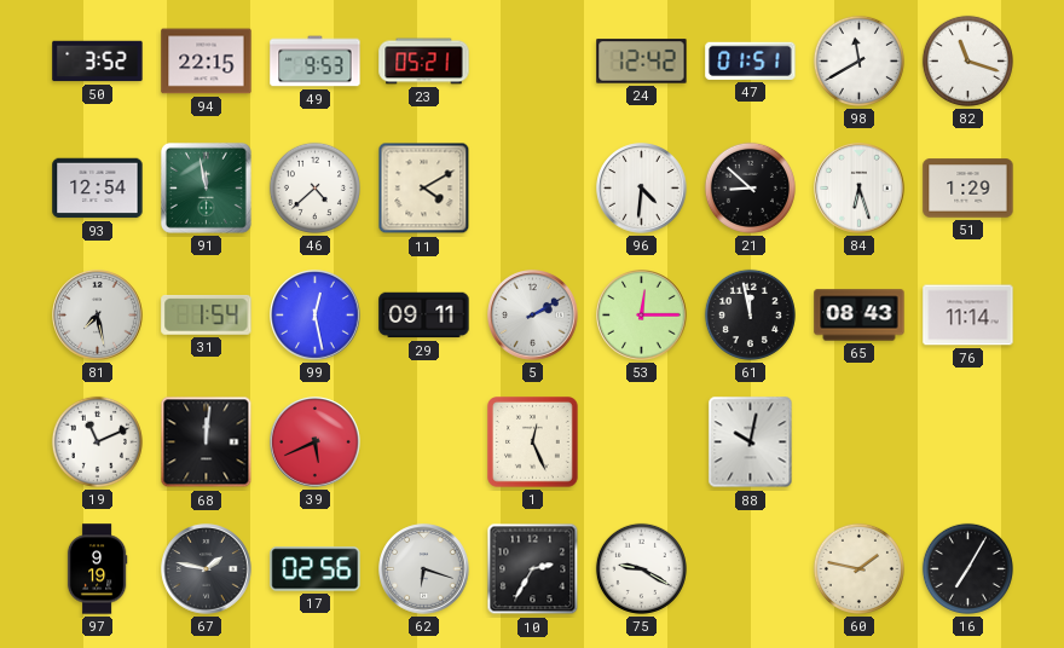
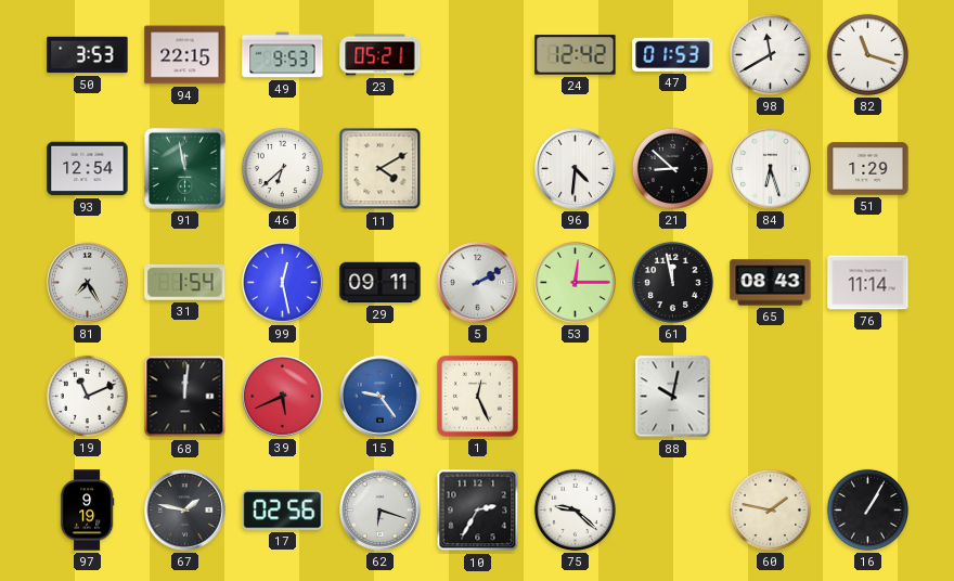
50: 3:52 -> 3:53
47: 01:51 -> 01:53
46: 4:38 -> 6:38
81: 7:28 -> 7:25
15: none -> 9:24
75: 9:20 -> 9:22
16: 7:05 -> 1:05
